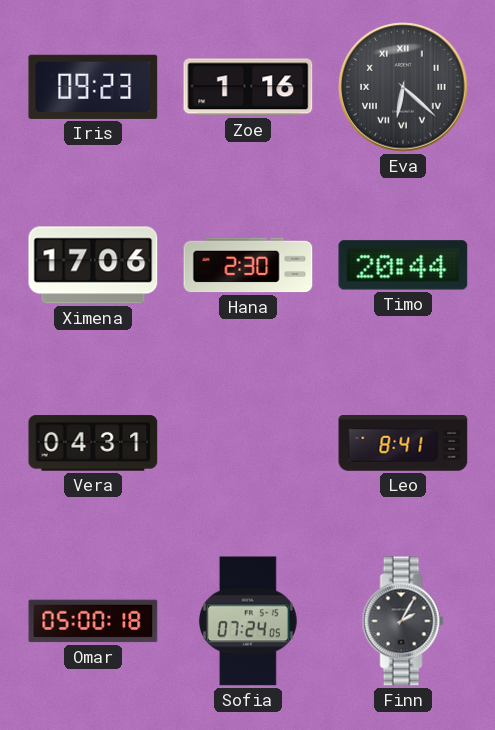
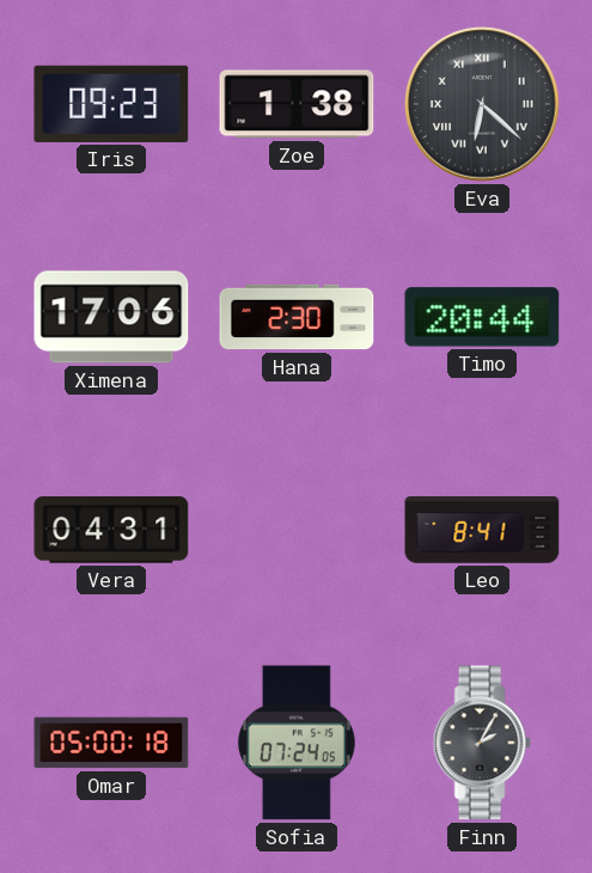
Zoe: 1:16 -> 1:38
